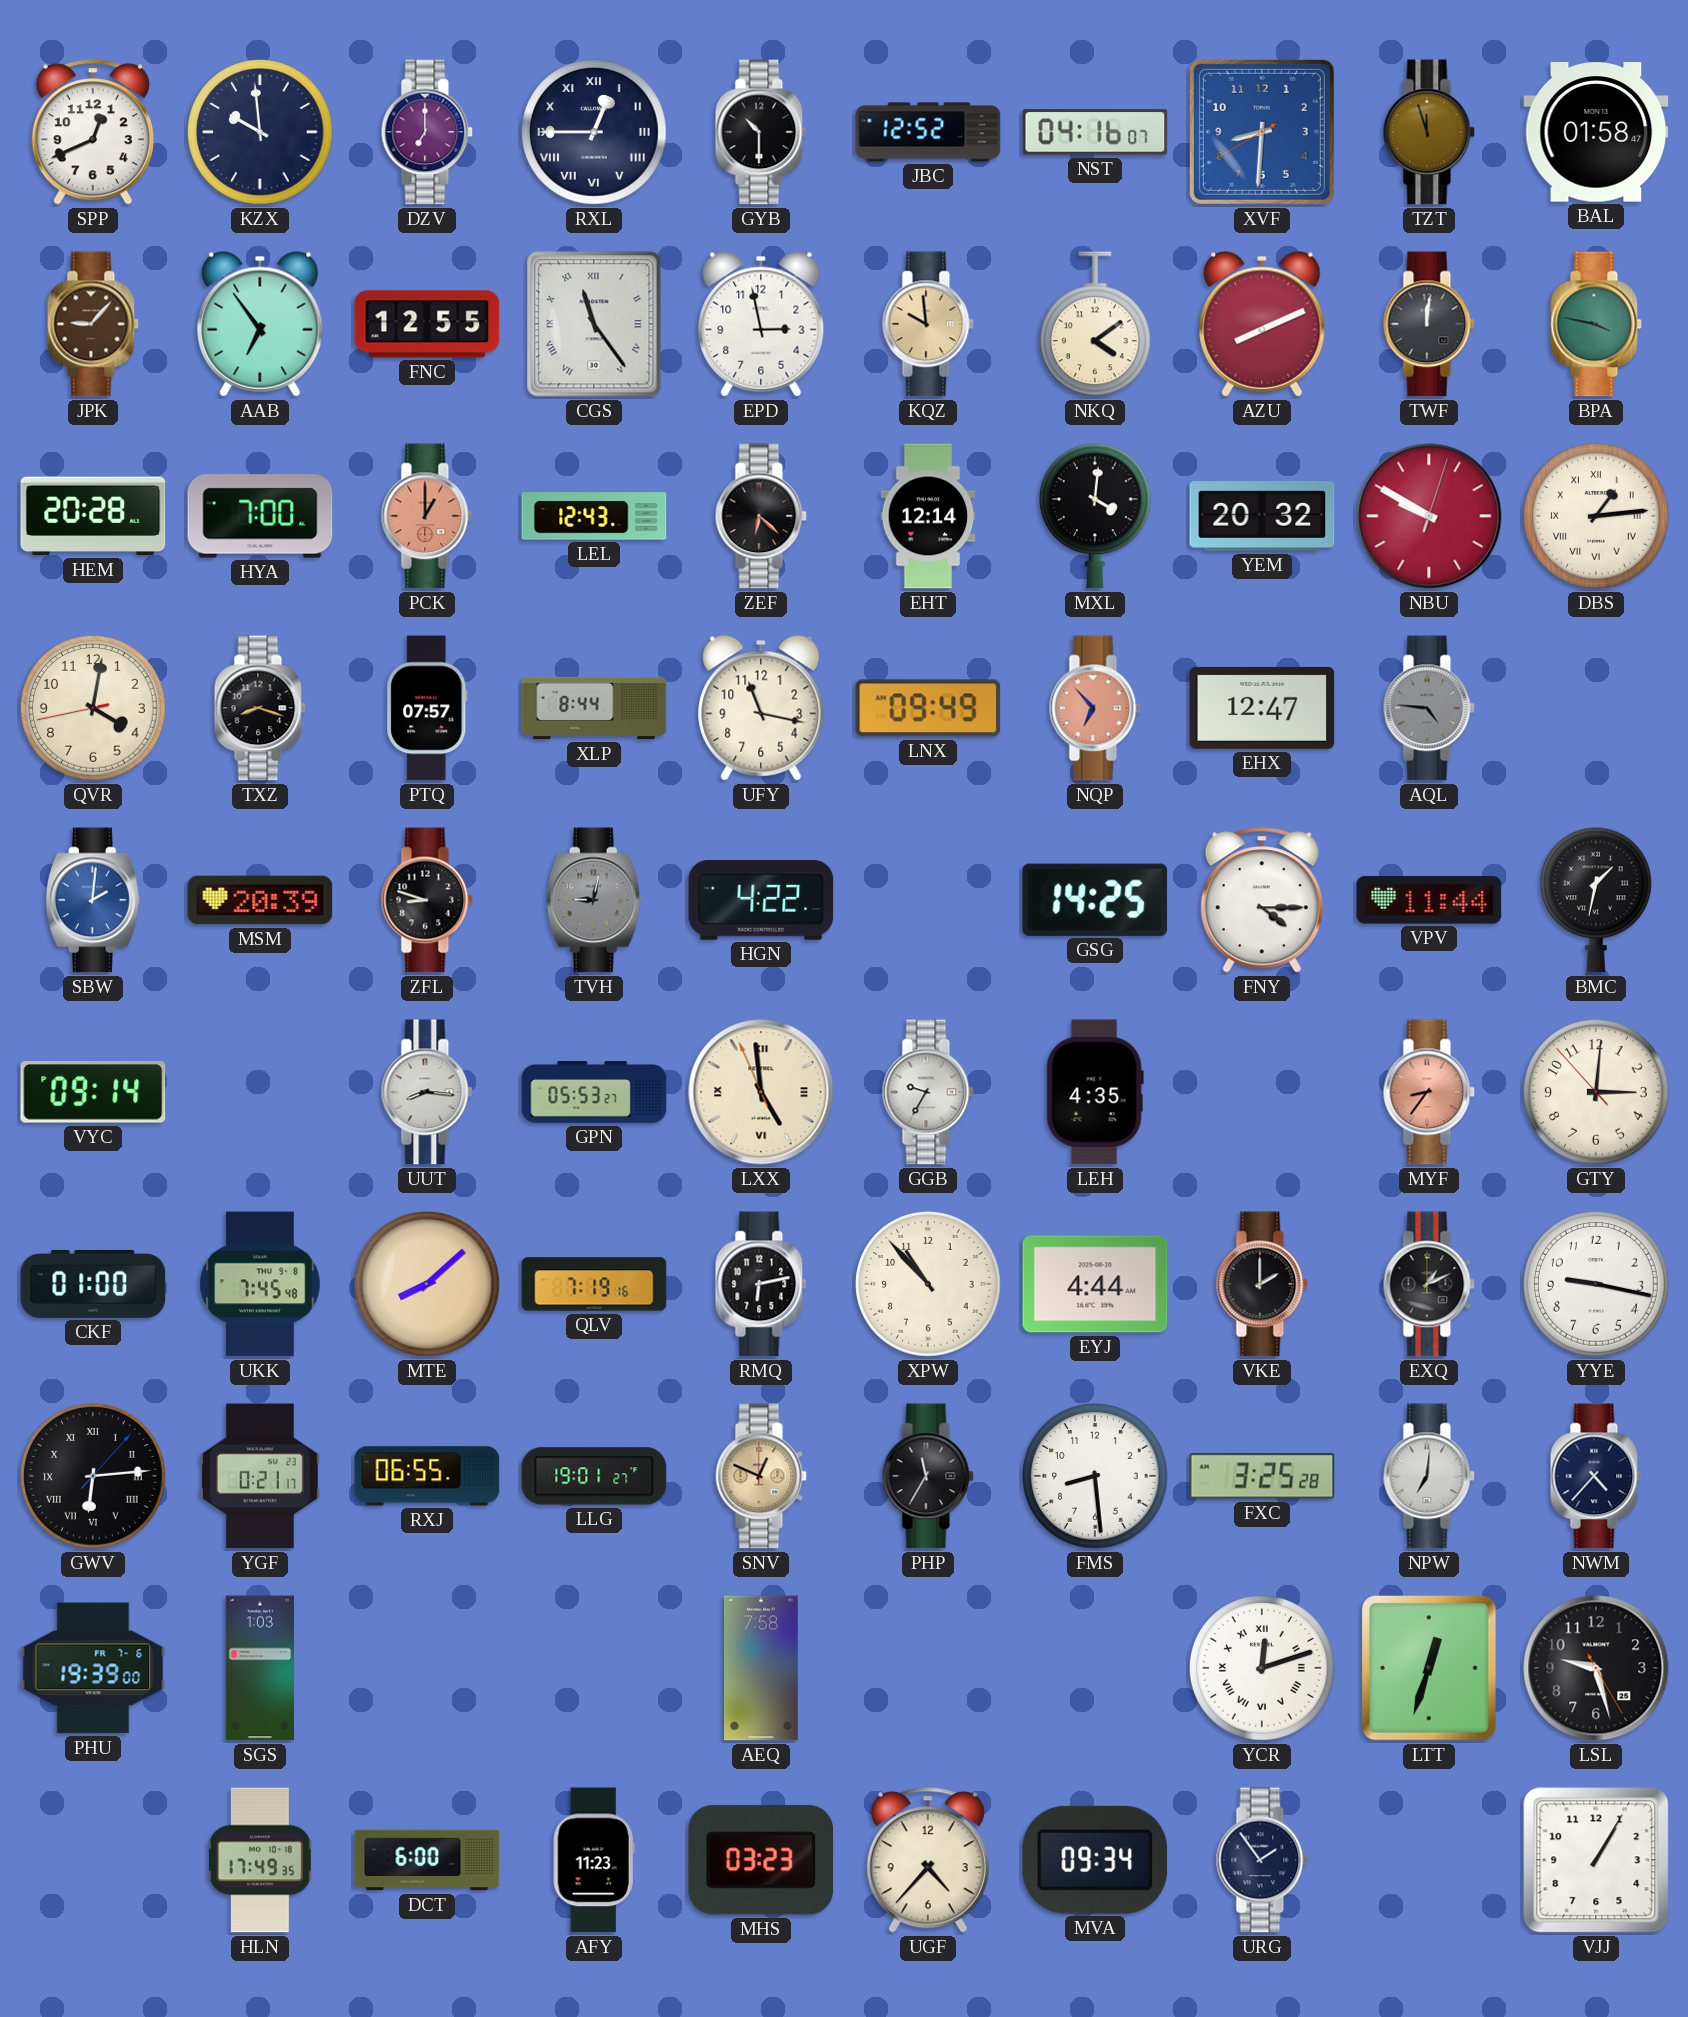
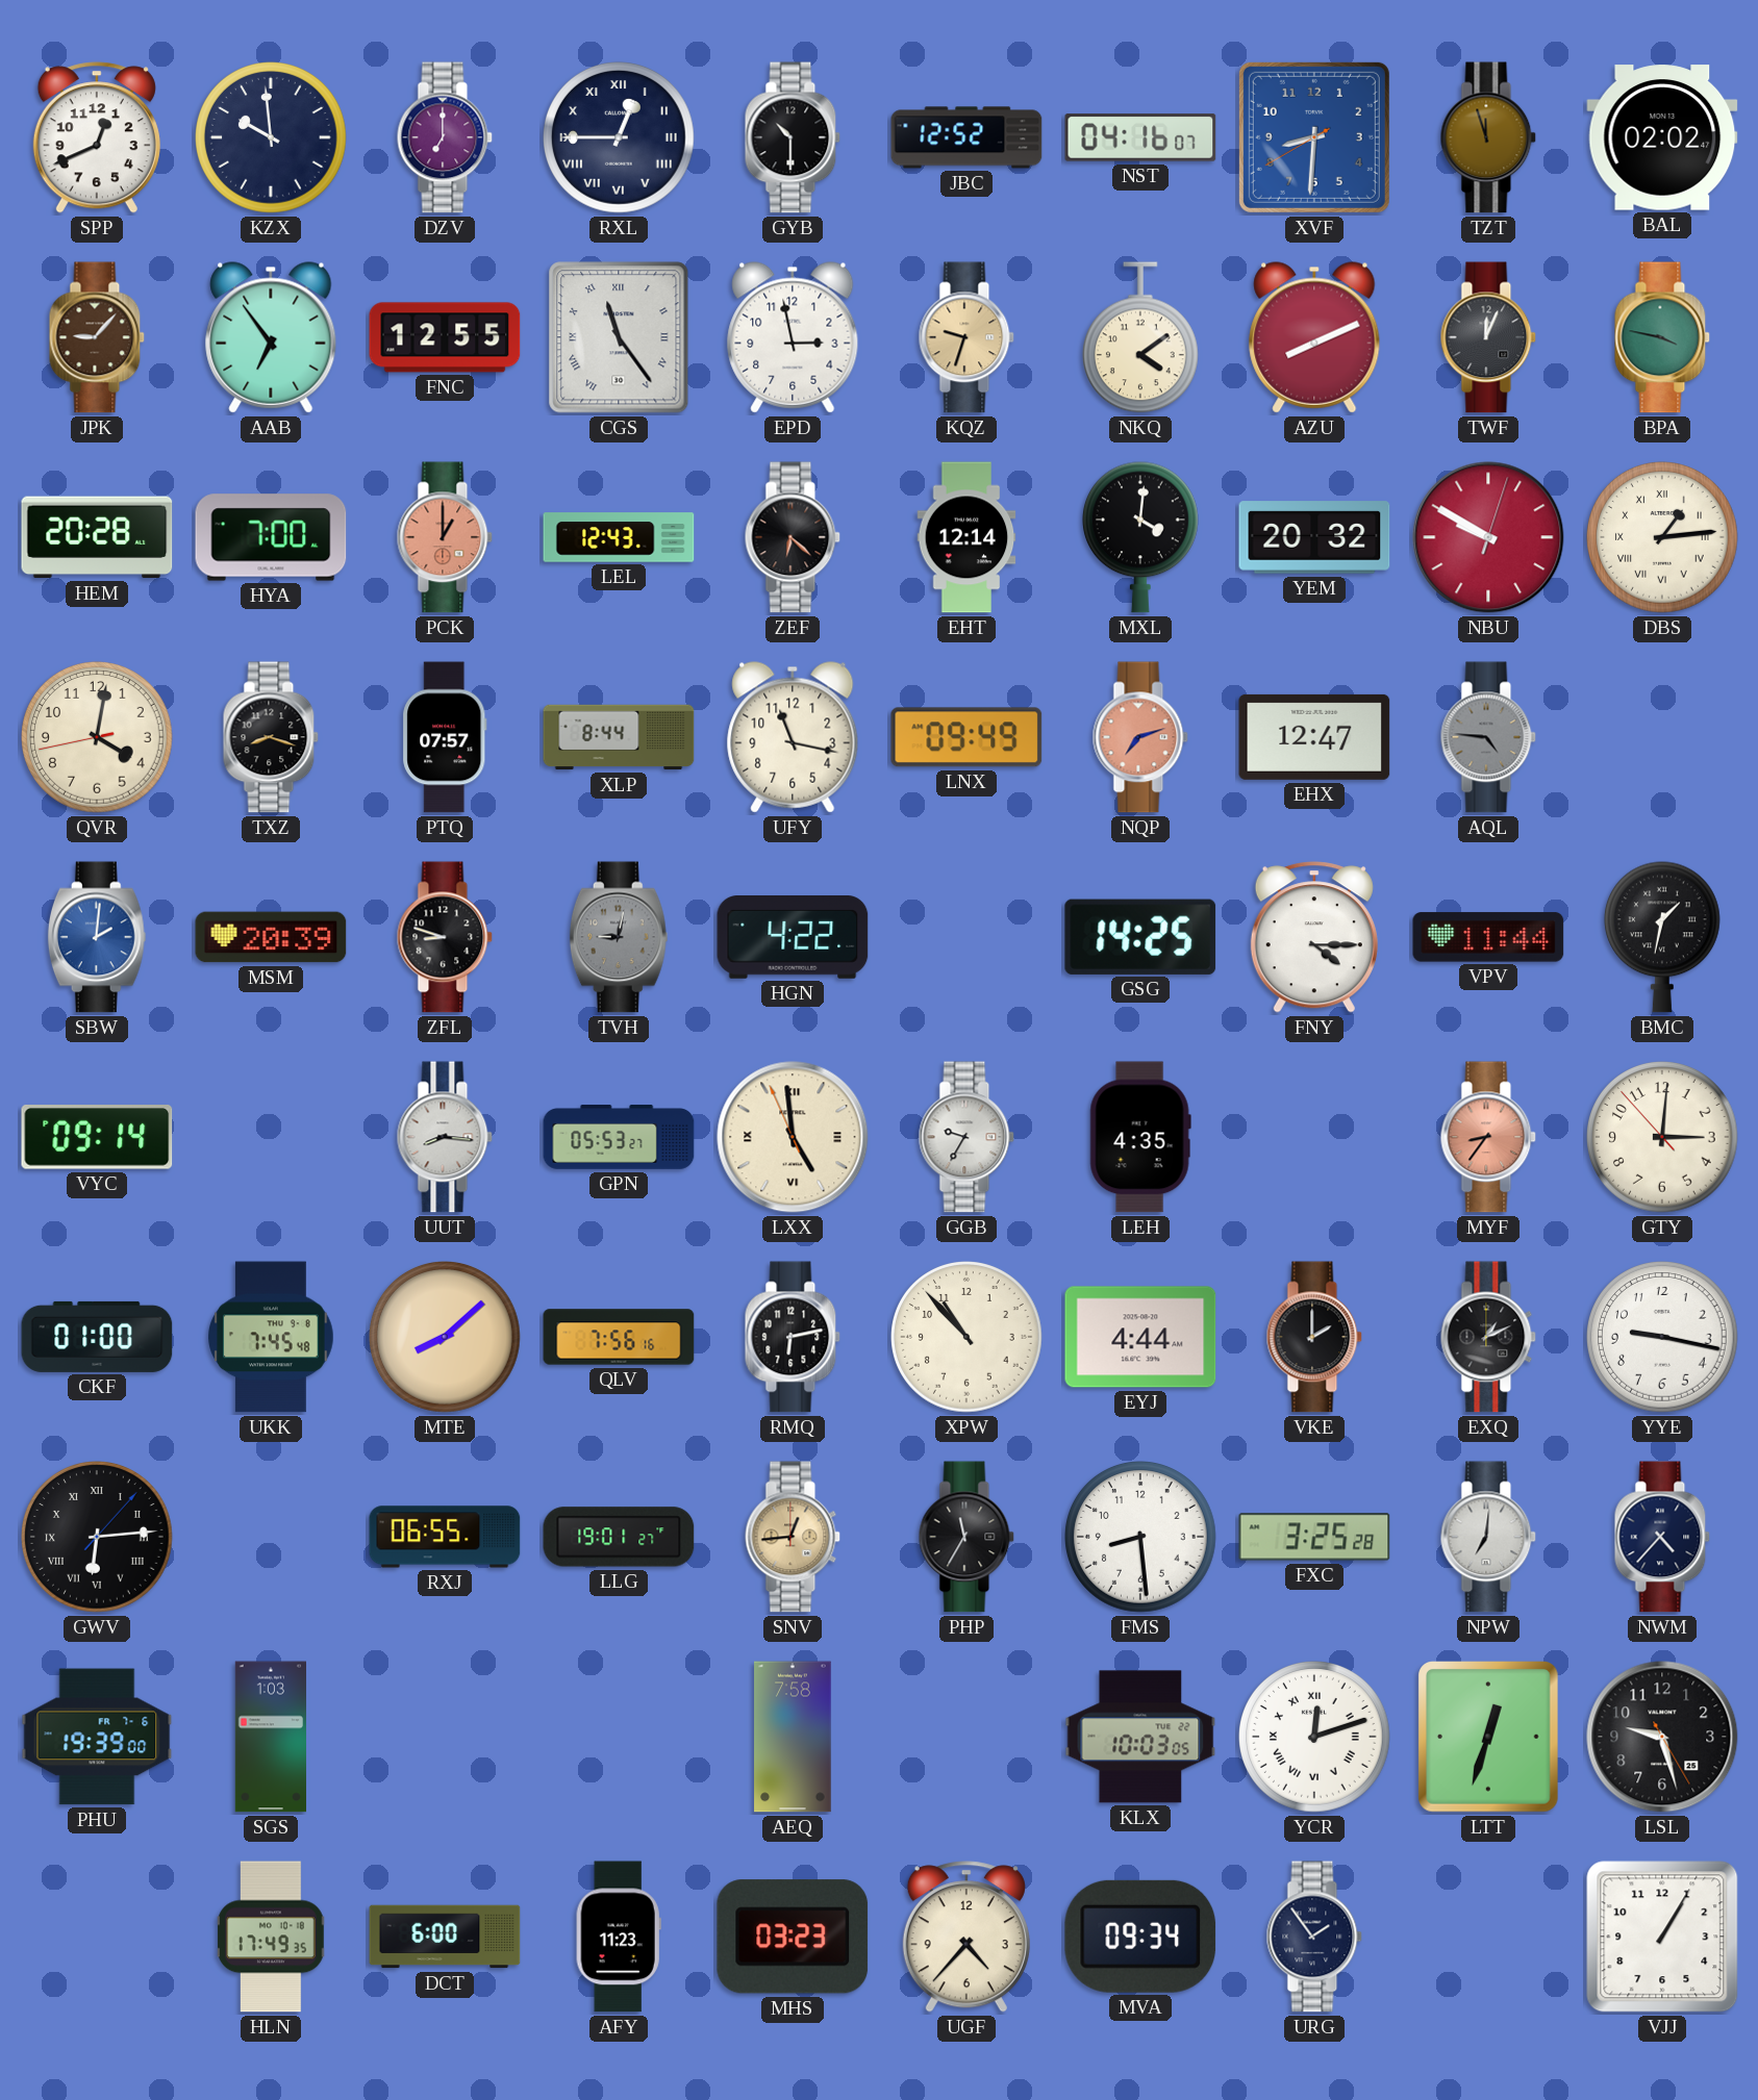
BAL: 01:58 -> 02:02
KQZ: 9:59 -> 9:33
TWF: 12:01 -> 12:04
NQP: 6:53 -> 7:12
QLV: 7:19 -> 7:56
YGF: 0:21 -> none
SNV: 12:49 -> 12:44
KLX: none -> 10:03
